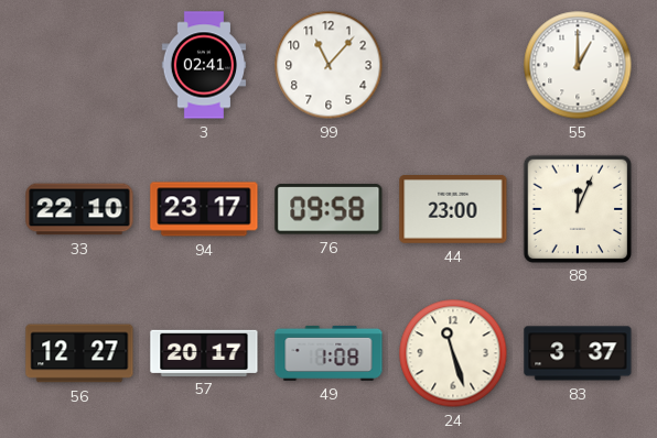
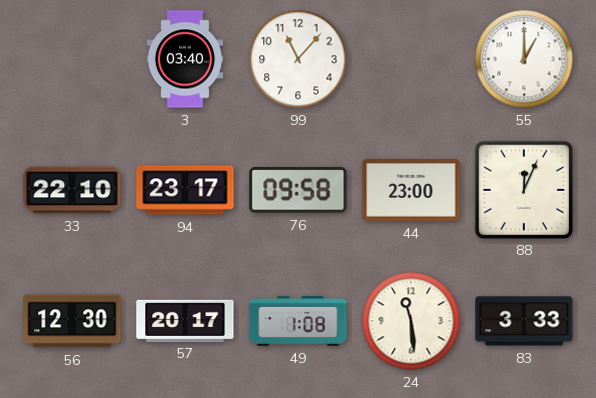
3: 02:41 -> 03:40
56: 12:27 -> 12:30
24: 11:27 -> 11:29
83: 3:37 -> 3:33
